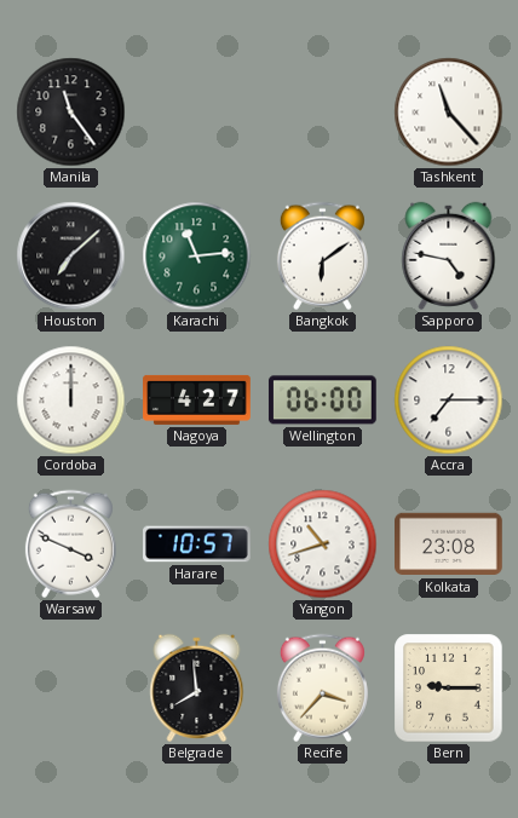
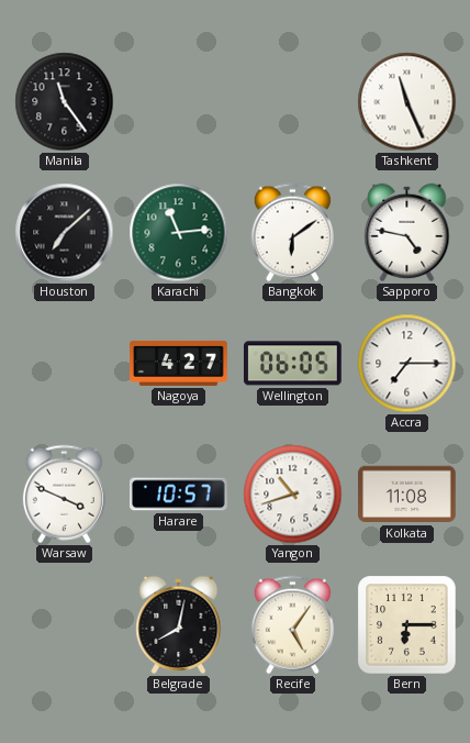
Tashkent: 11:23 -> 11:26
Cordoba: 12:00 -> none
Wellington: 06:00 -> 06:05
Kolkata: 23:08 -> 11:08
Belgrade: 7:59 -> 8:02
Recife: 3:37 -> 5:06
Bern: 9:15 -> 6:15
